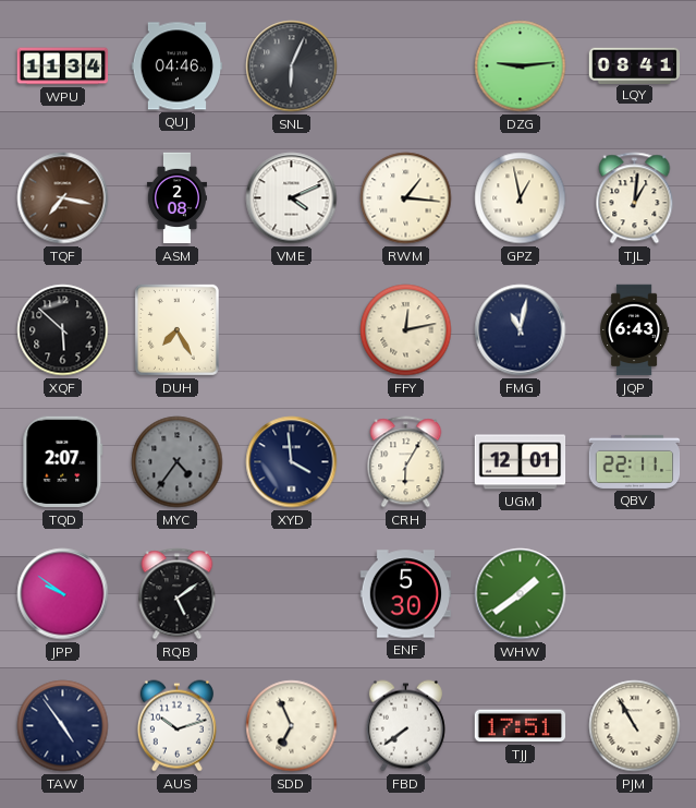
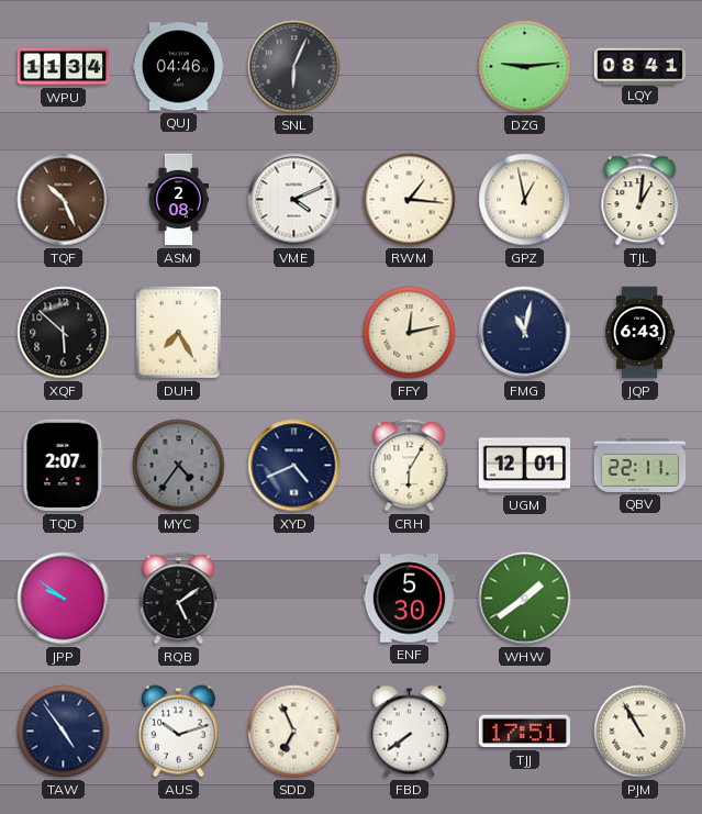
TQF: 7:17 -> 10:26
XYD: 3:59 -> 4:41
